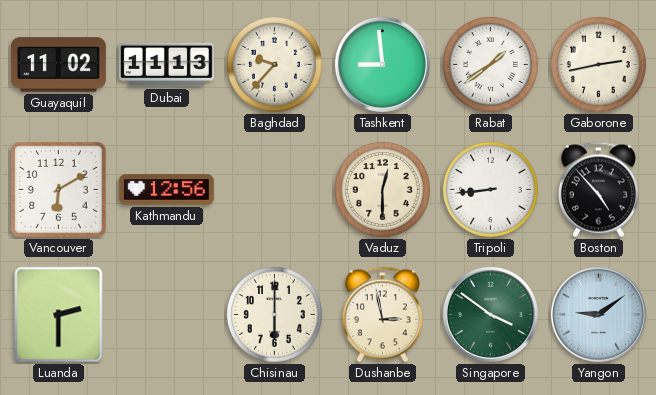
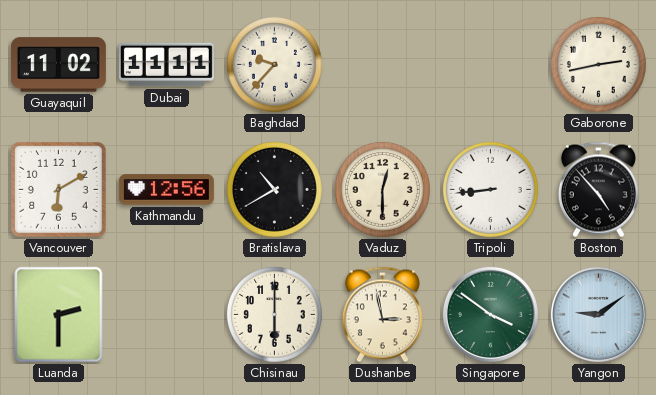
Dubai: 11:13 -> 11:11
Tashkent: 8:59 -> none
Rabat: 1:39 -> none
Bratislava: none -> 10:40
